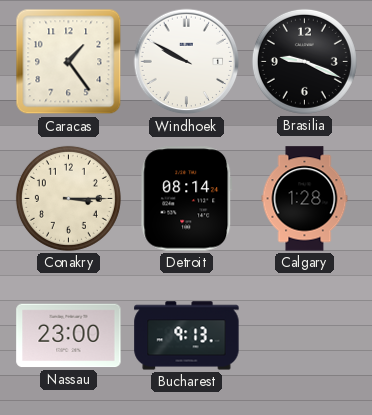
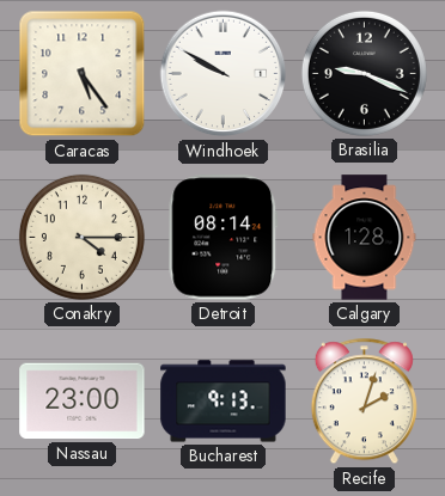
Caracas: 1:24 -> 5:24
Conakry: 3:15 -> 4:15
Recife: none -> 2:03
